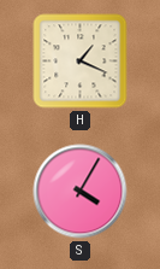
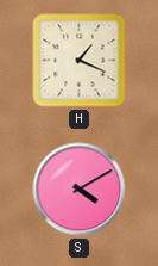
S: 4:05 -> 4:10
